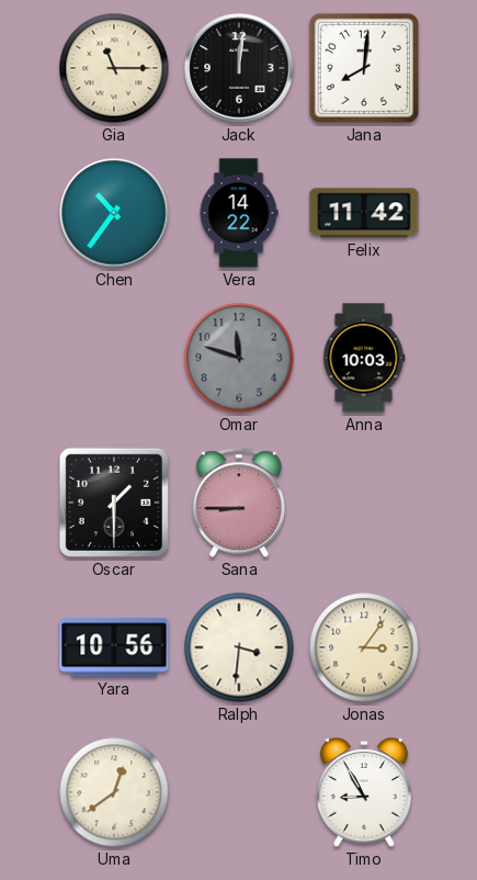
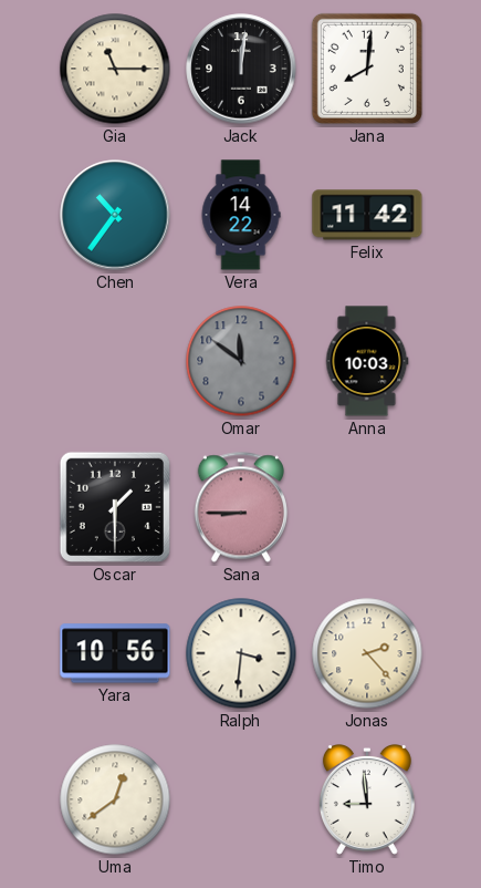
Omar: 11:48 -> 11:51
Jonas: 3:06 -> 2:23
Timo: 8:55 -> 8:59
